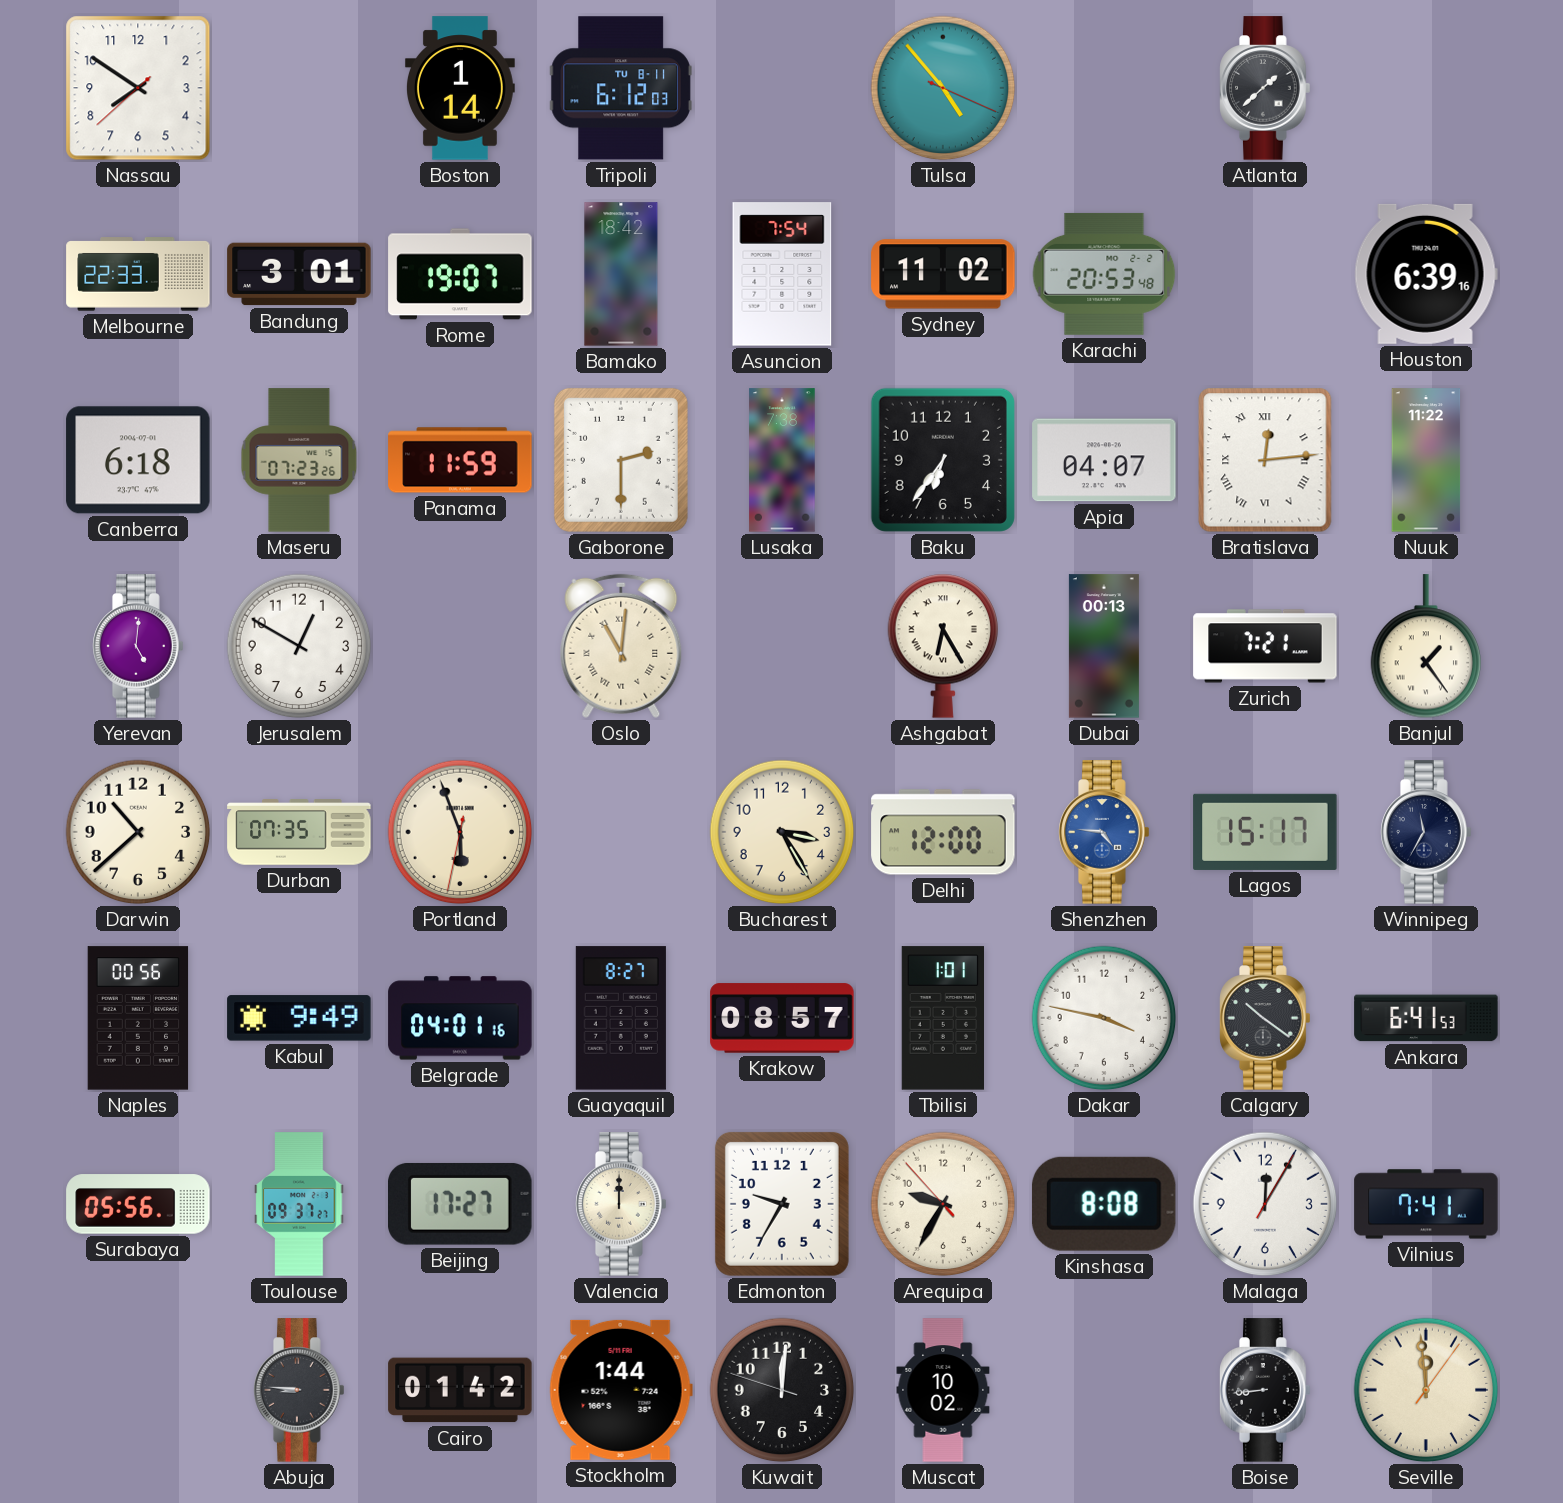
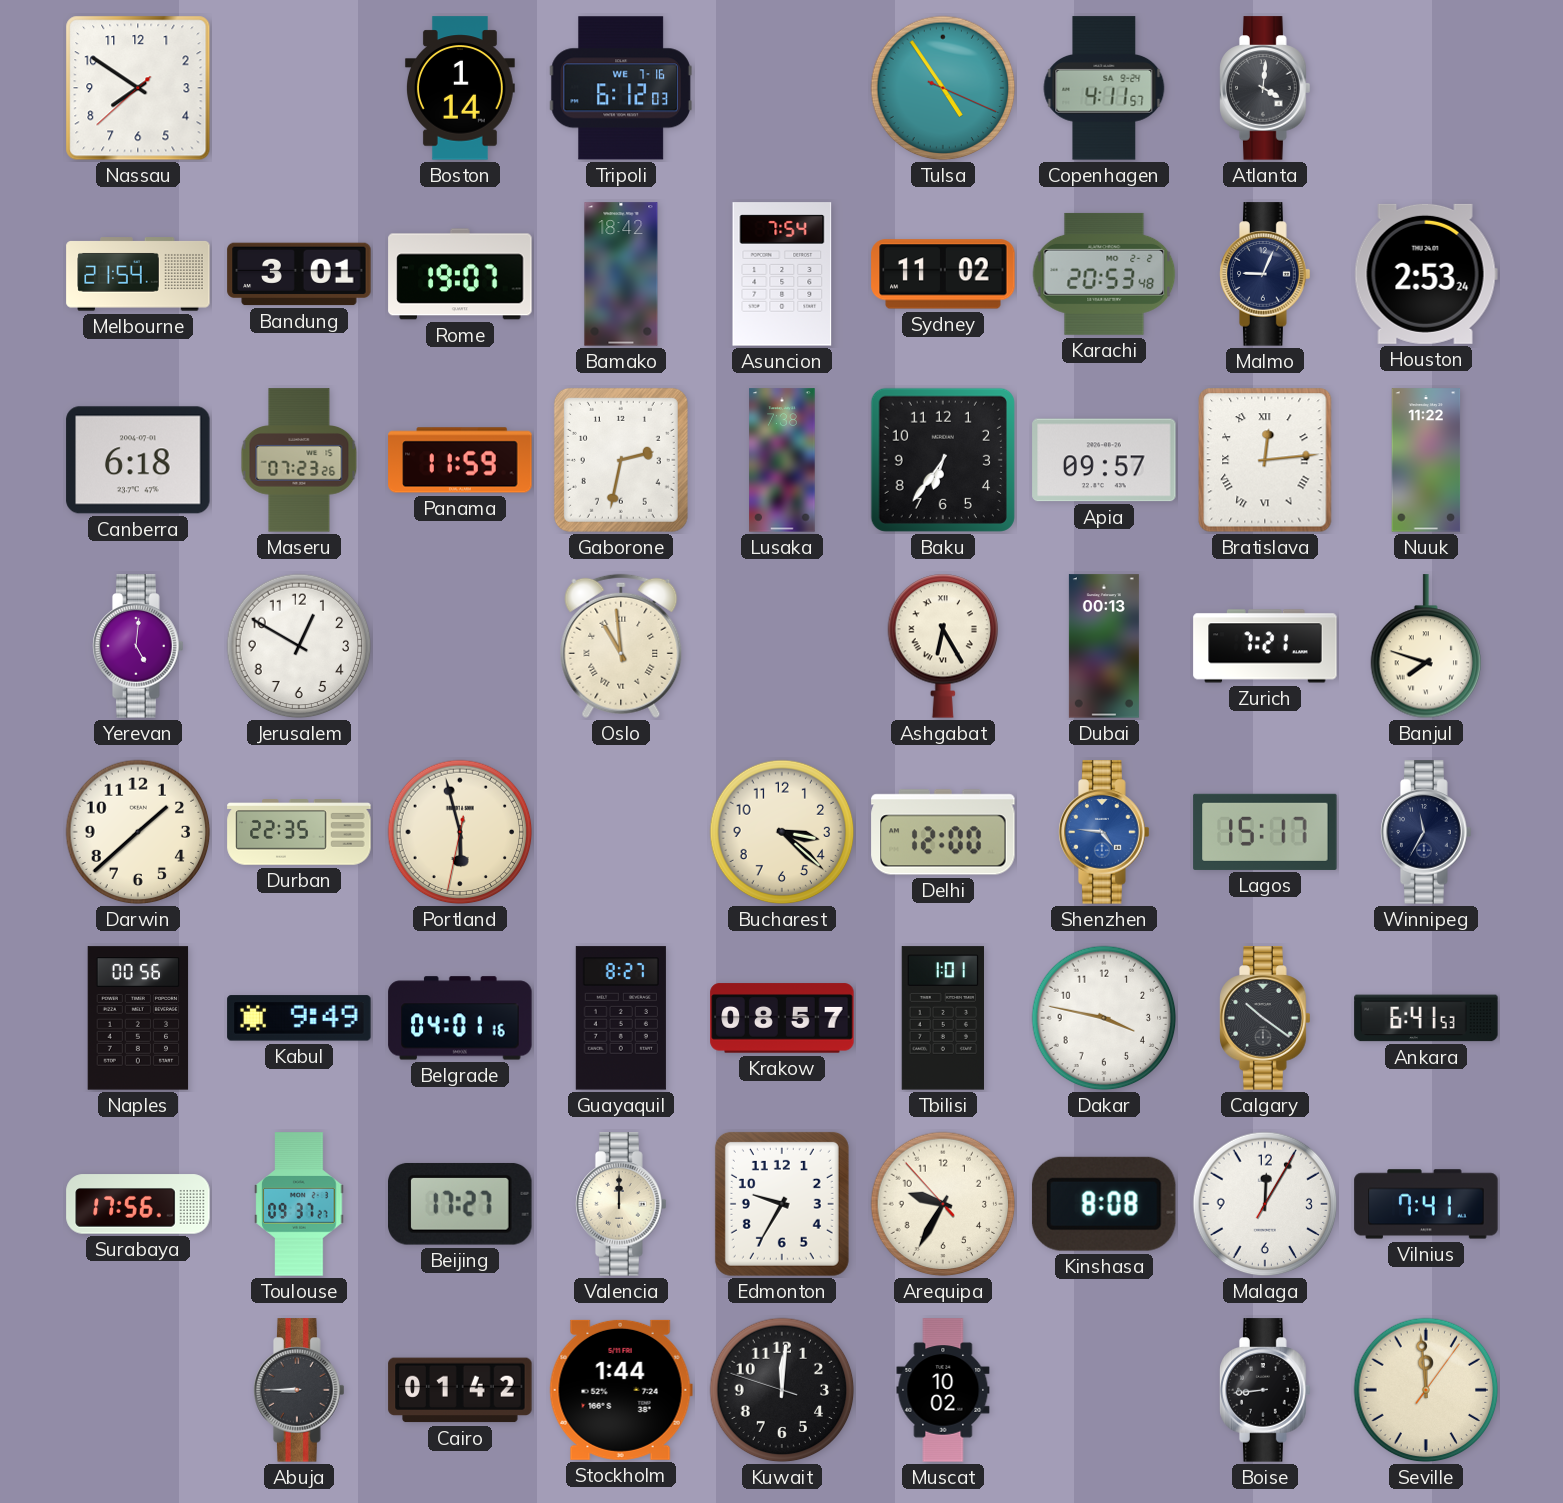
Tripoli date: TU 8-11 -> WE 7-16
Tulsa: 4:53 -> 4:54
Copenhagen: none -> 4:11
Atlanta: 1:38 -> 4:01
Melbourne: 22:33 -> 21:54
Malmo: none -> 9:04
Houston: 6:39 -> 2:53
Gaborone: 2:30 -> 2:32
Apia: 04:07 -> 09:57
Oslo: 11:01 -> 10:59
Banjul: 1:24 -> 7:48
Darwin: 10:38 -> 1:38
Durban: 07:35 -> 22:35
Portland: 5:56 -> 5:57
Bucharest: 3:25 -> 3:22
Surabaya: 05:56 -> 17:56
Abuja: 8:46 -> 8:45
